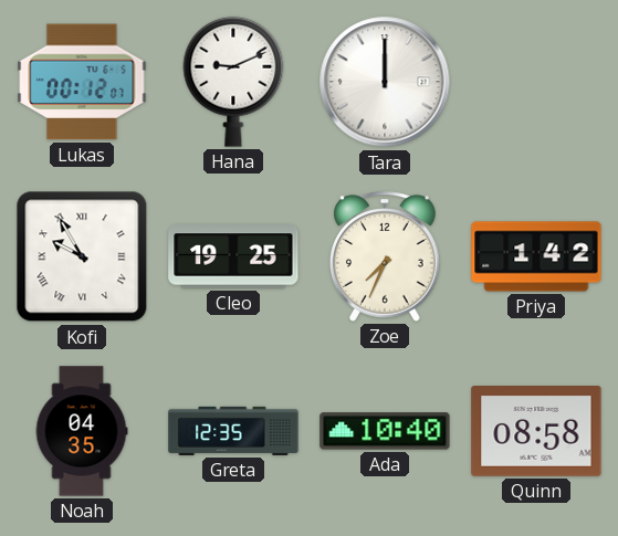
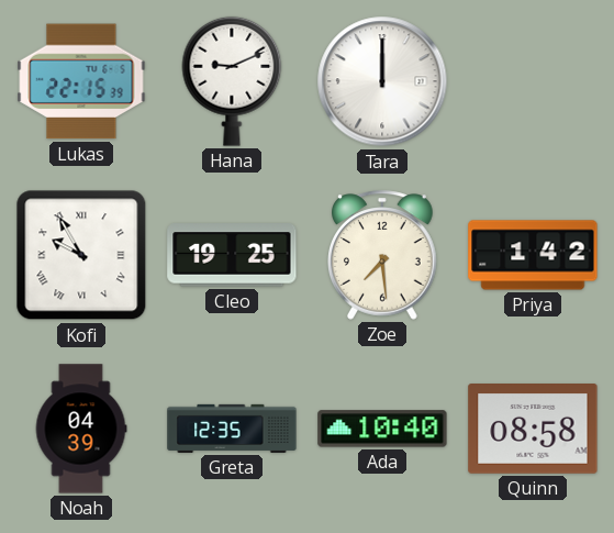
Lukas: 00:12 -> 22:15
Zoe: 7:34 -> 7:29
Noah: 04:35 -> 04:39
